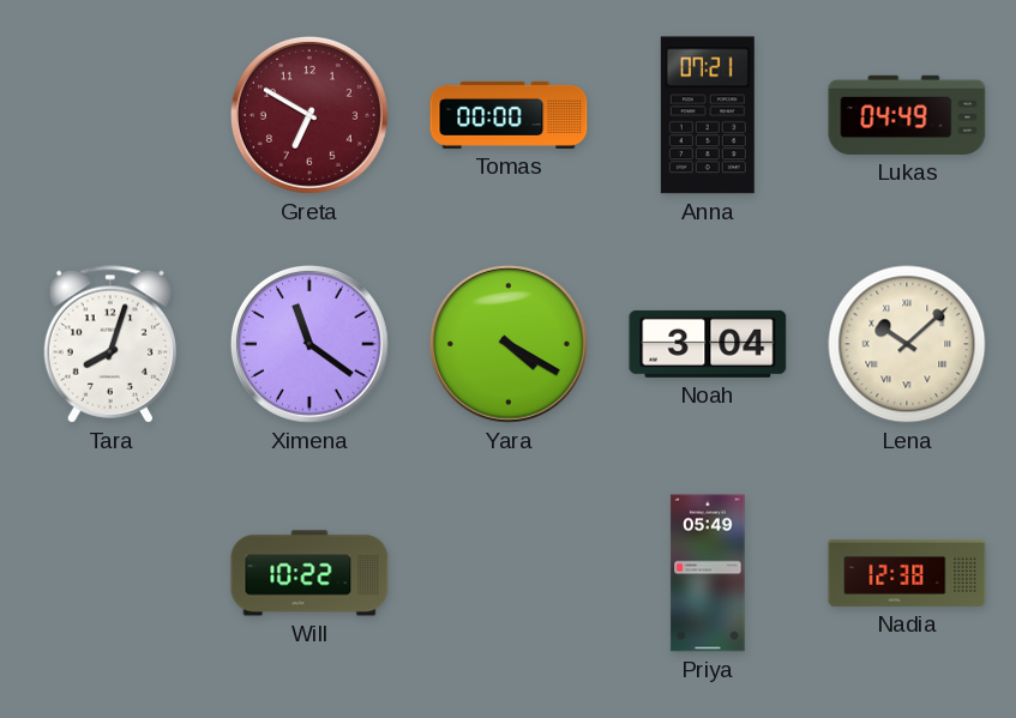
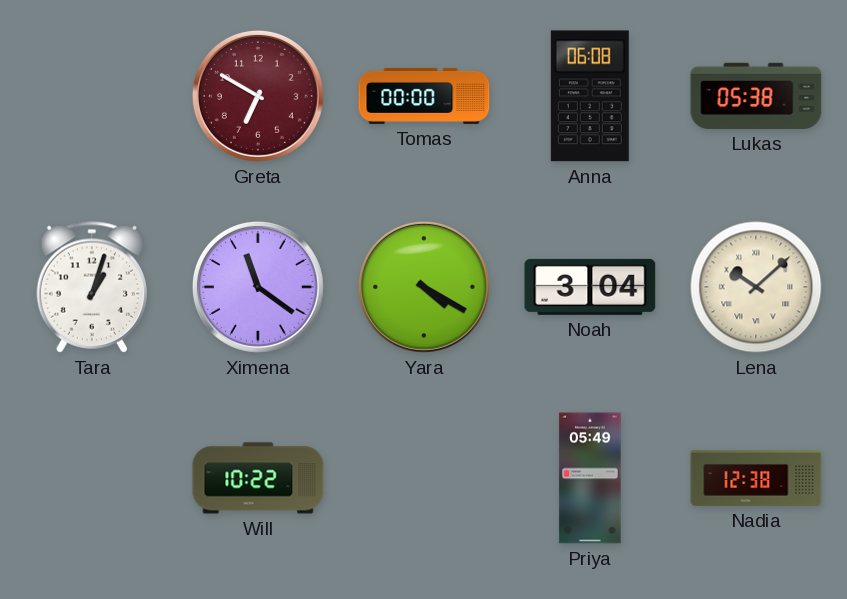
Anna: 07:21 -> 06:08
Lukas: 04:49 -> 05:38
Tara: 8:03 -> 1:03
